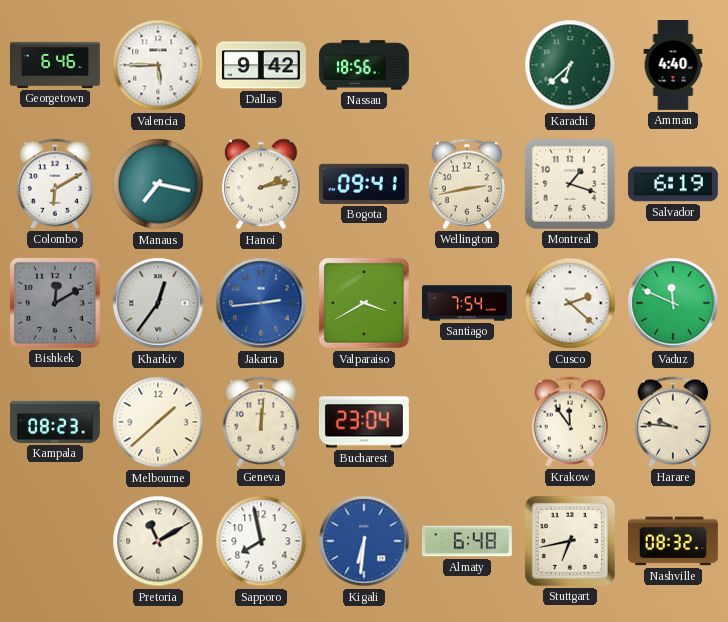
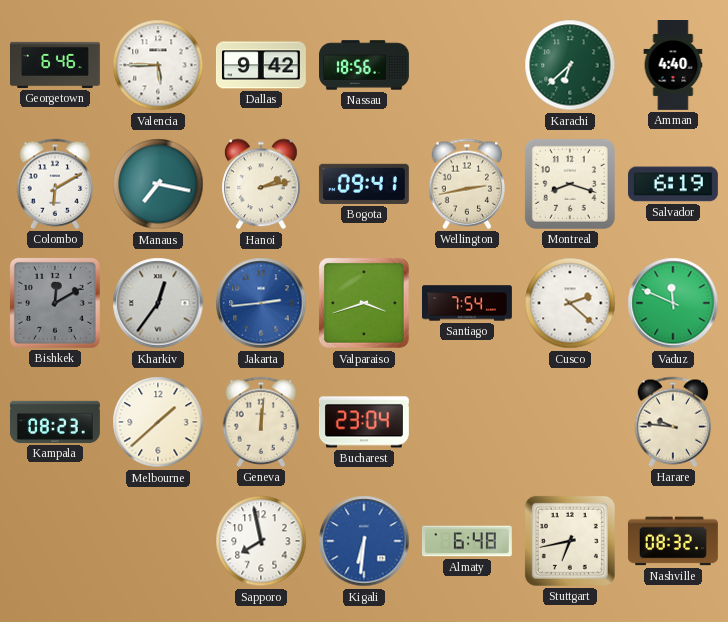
Montreal: 1:18 -> 8:18
Valparaiso: 3:40 -> 3:42
Krakow: 11:54 -> none
Pretoria: 11:10 -> none
